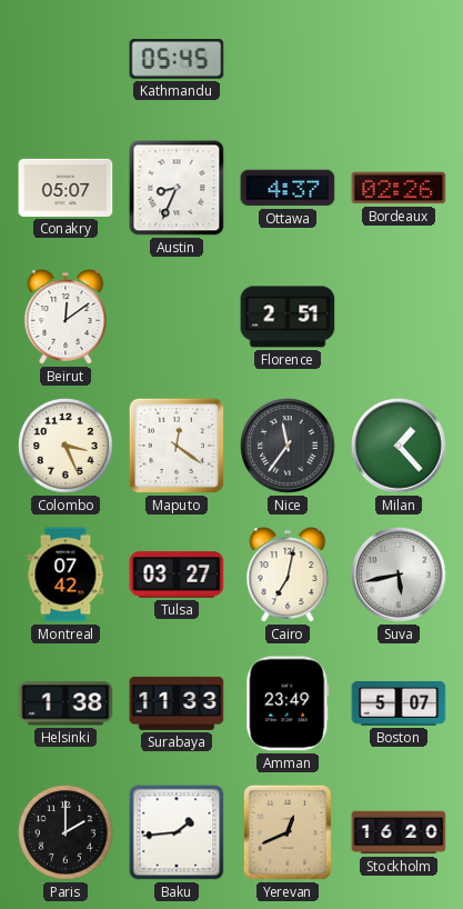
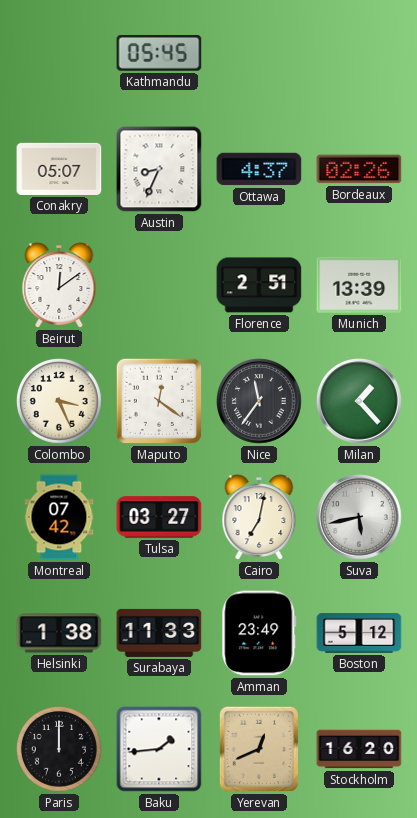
Munich: none -> 13:39
Boston: 5:07 -> 5:12
Paris: 2:00 -> 12:00
